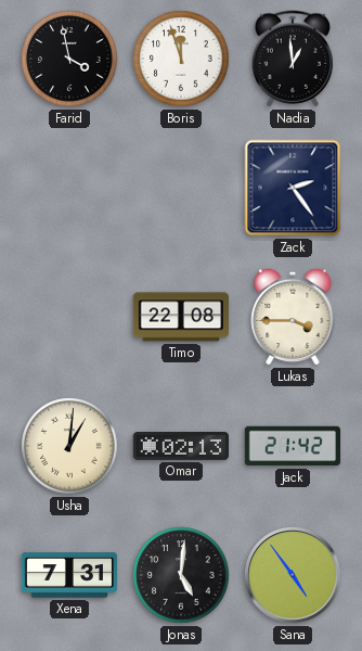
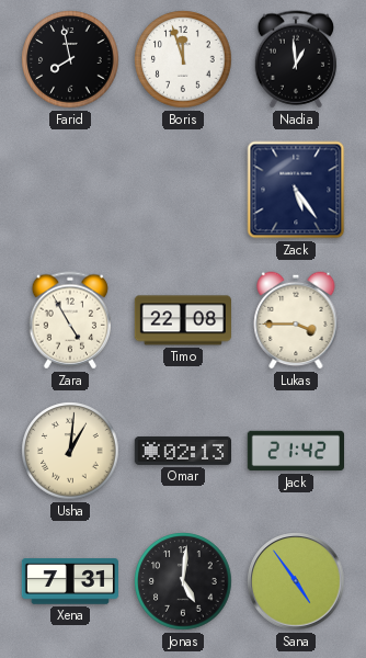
Farid: 3:58 -> 7:58
Zack: 2:24 -> 5:24
Zara: none -> 4:55
